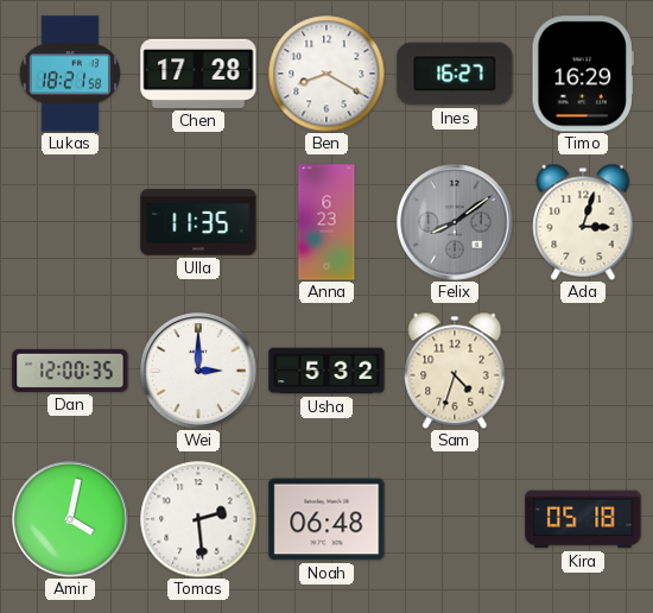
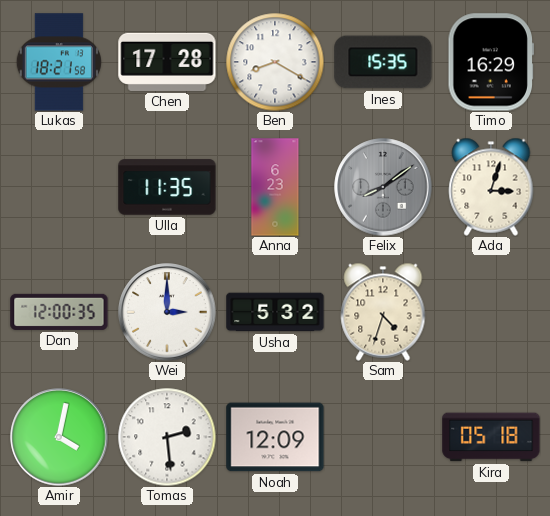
Ines: 16:27 -> 15:35
Noah: 06:48 -> 12:09
